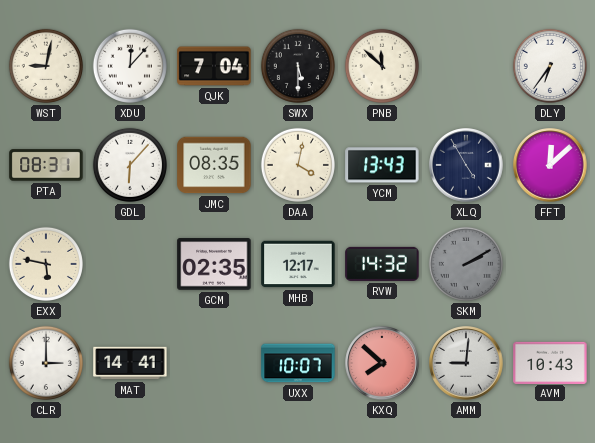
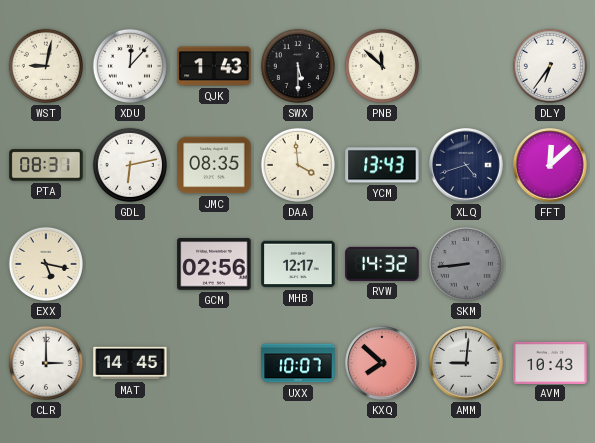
QJK: 7:04 -> 1:43
GDL: 6:07 -> 6:13
DAA: 4:02 -> 3:59
XLQ: 4:55 -> 4:42
EXX: 5:47 -> 5:17
GCM: 02:35 -> 02:56
SKM: 2:10 -> 8:44
MAT: 14:41 -> 14:45
